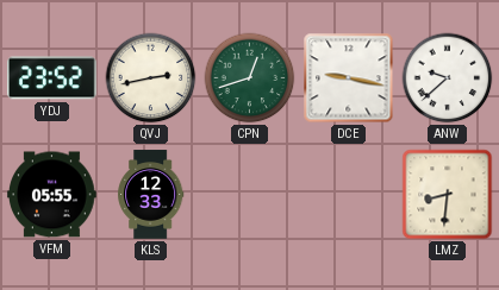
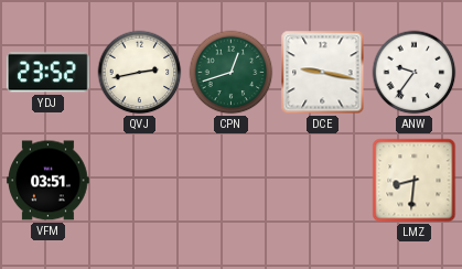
ANW: 9:38 -> 9:36
VFM: 05:55 -> 03:51
KLS: 12:33 -> none
